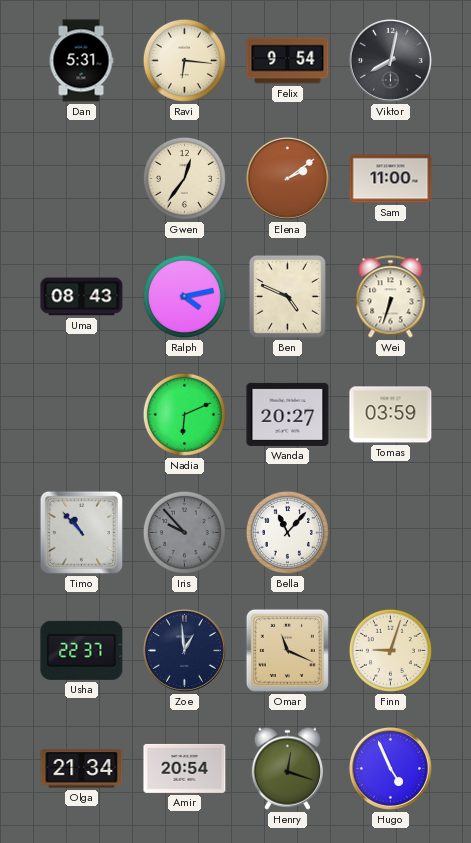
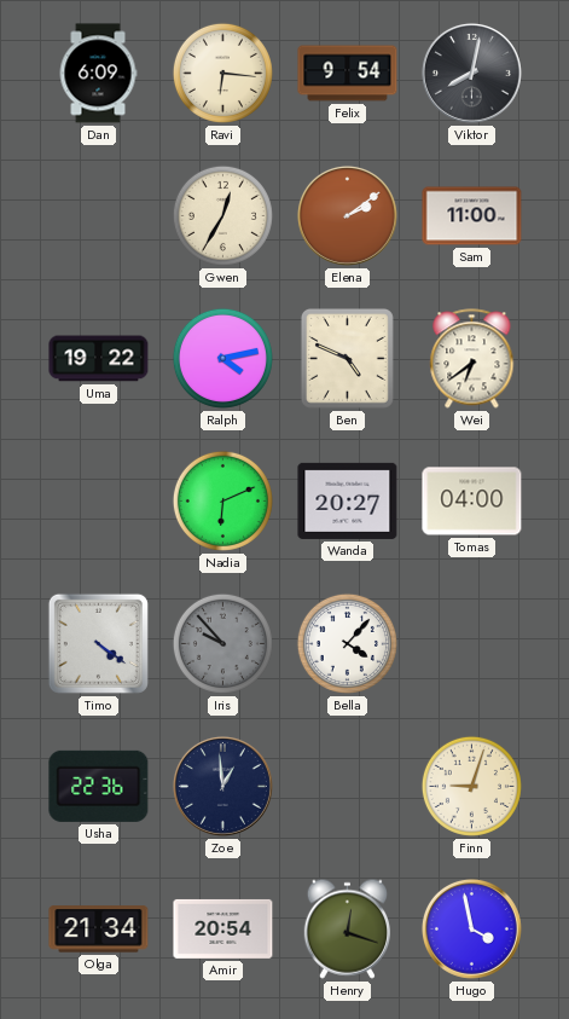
Dan: 5:31 -> 6:09
Gwen: 12:36 -> 12:35
Uma: 08:43 -> 19:22
Wei: 6:33 -> 6:39
Tomas: 03:59 -> 04:00
Timo: 10:53 -> 4:21
Bella: 11:07 -> 4:07
Usha: 22:37 -> 22:36
Omar: 11:19 -> none
Hugo: 4:56 -> 3:58
